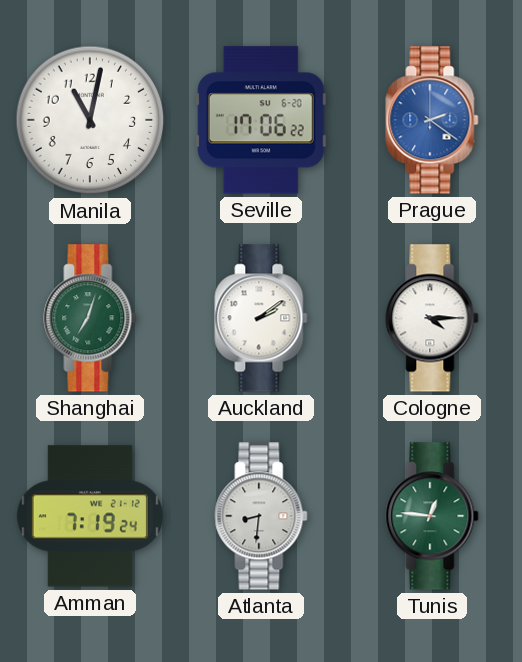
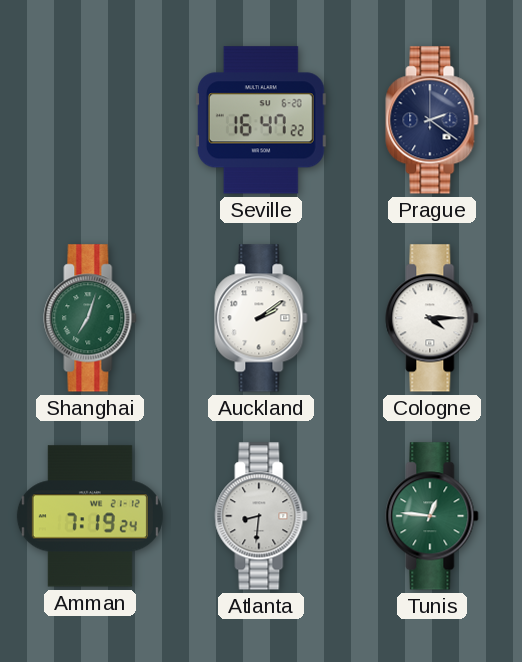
Manila: 11:02 -> none
Seville: 17:06 -> 16:47
Prague dial: blue -> navy
